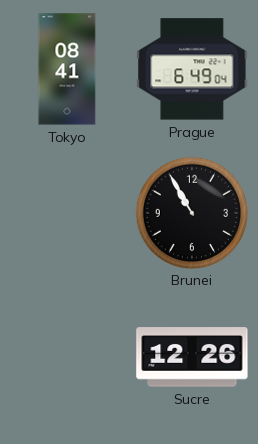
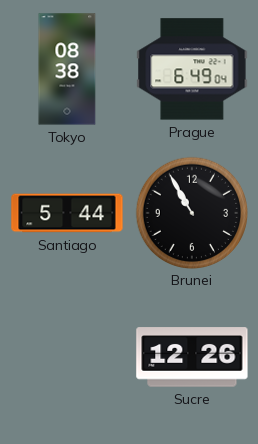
Tokyo: 08:41 -> 08:38
Santiago: none -> 5:44
